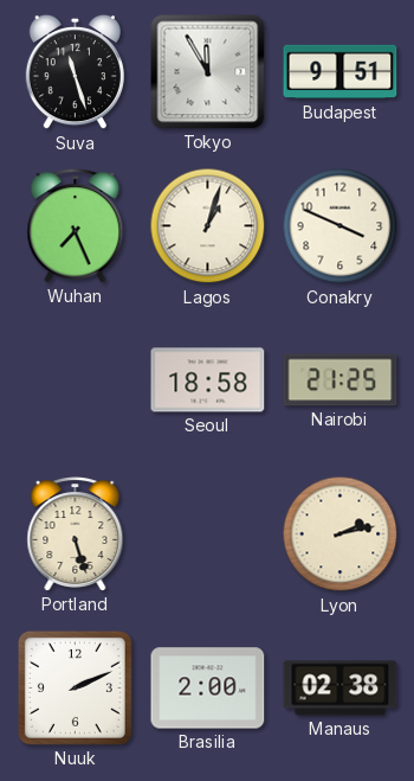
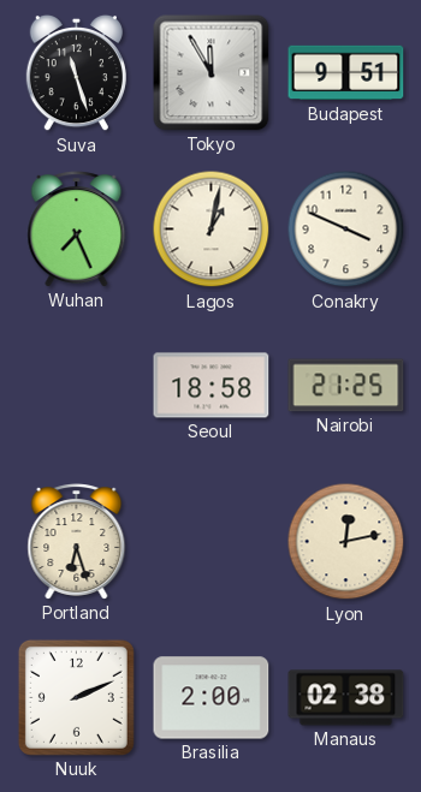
Lagos: 1:03 -> 1:02
Portland: 5:27 -> 6:27
Lyon: 2:13 -> 12:13
